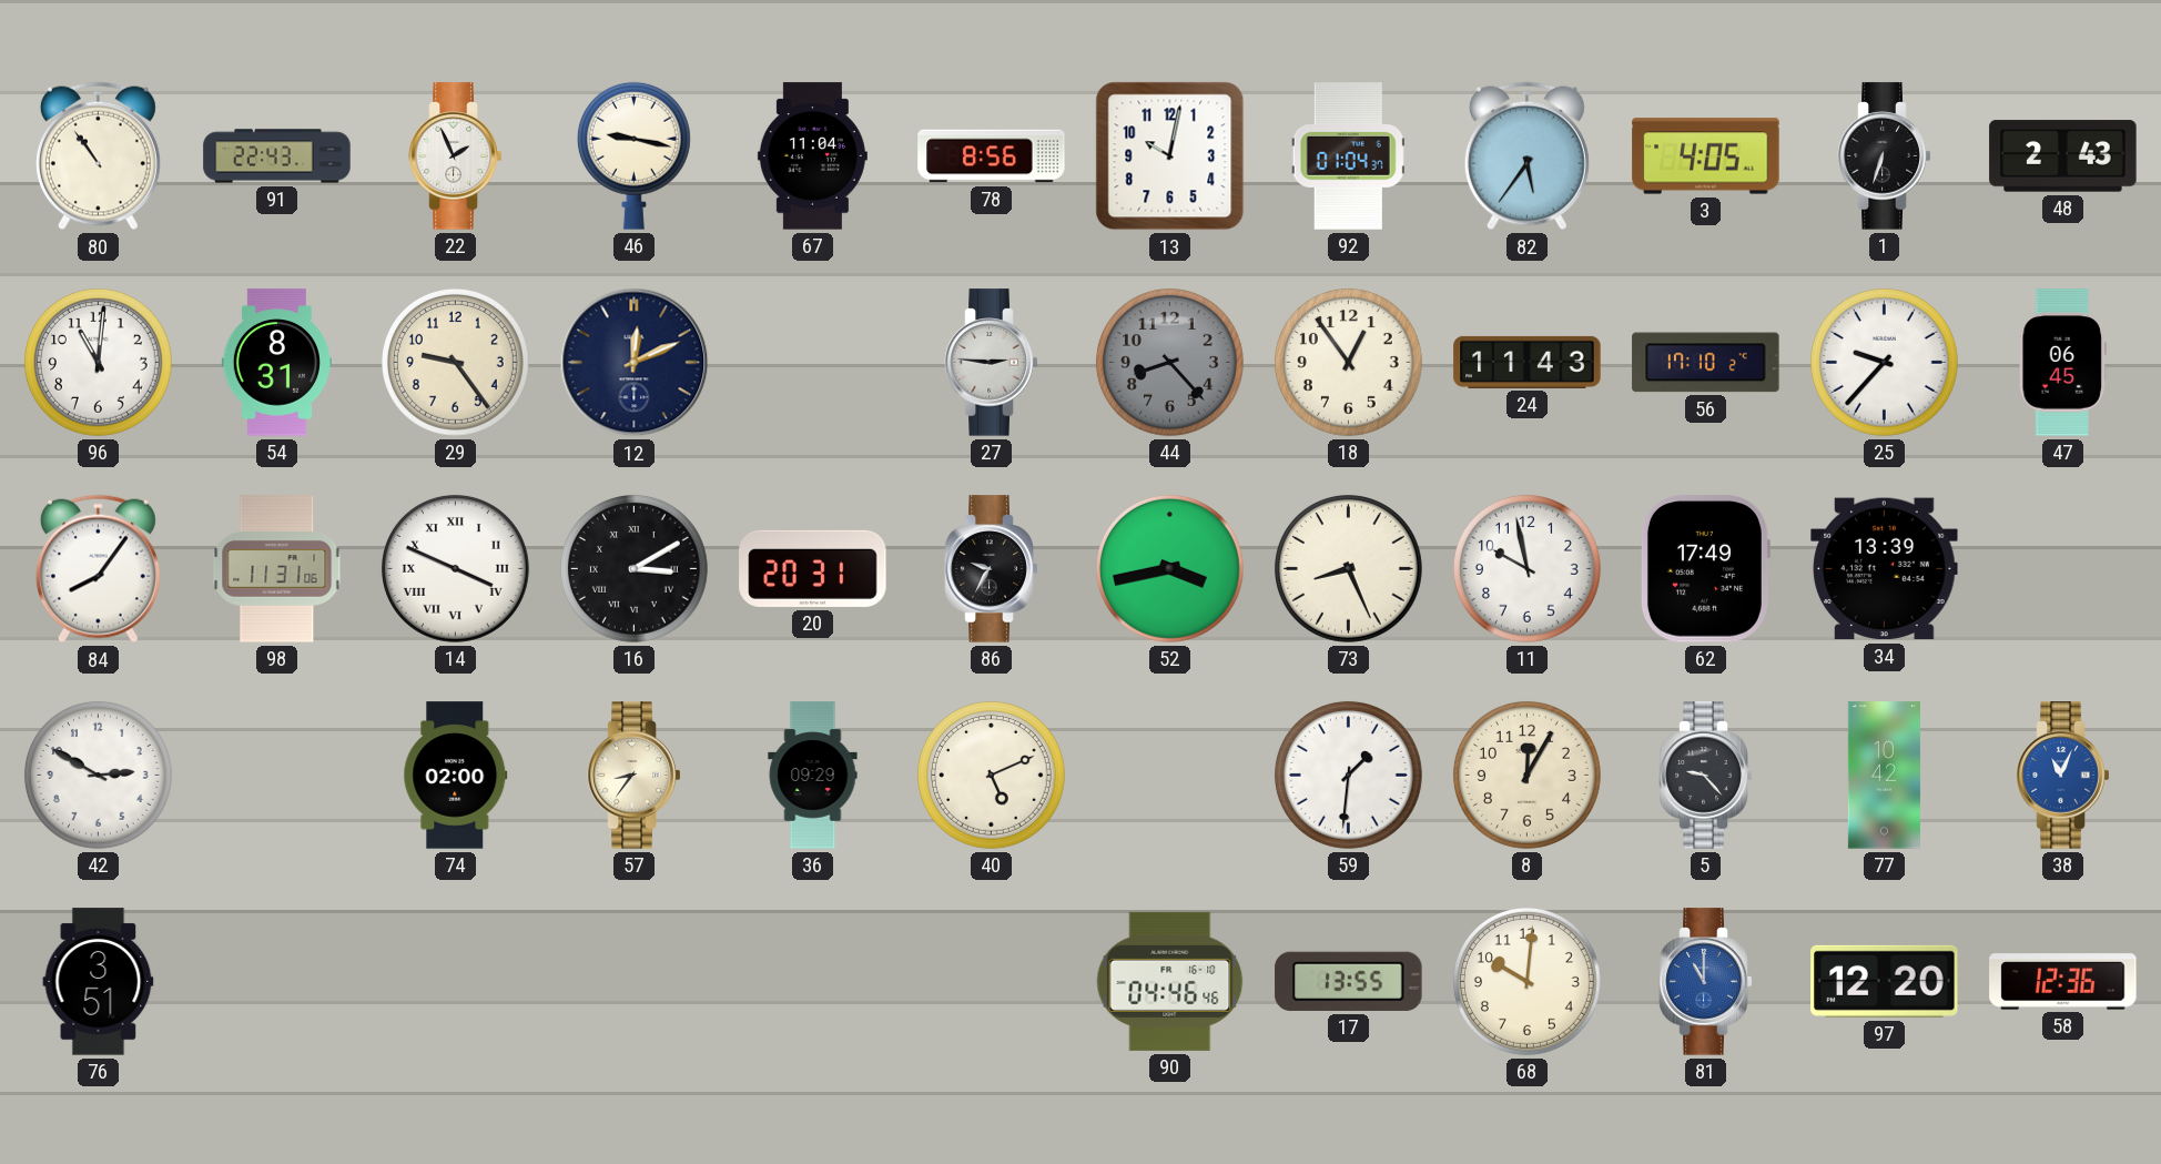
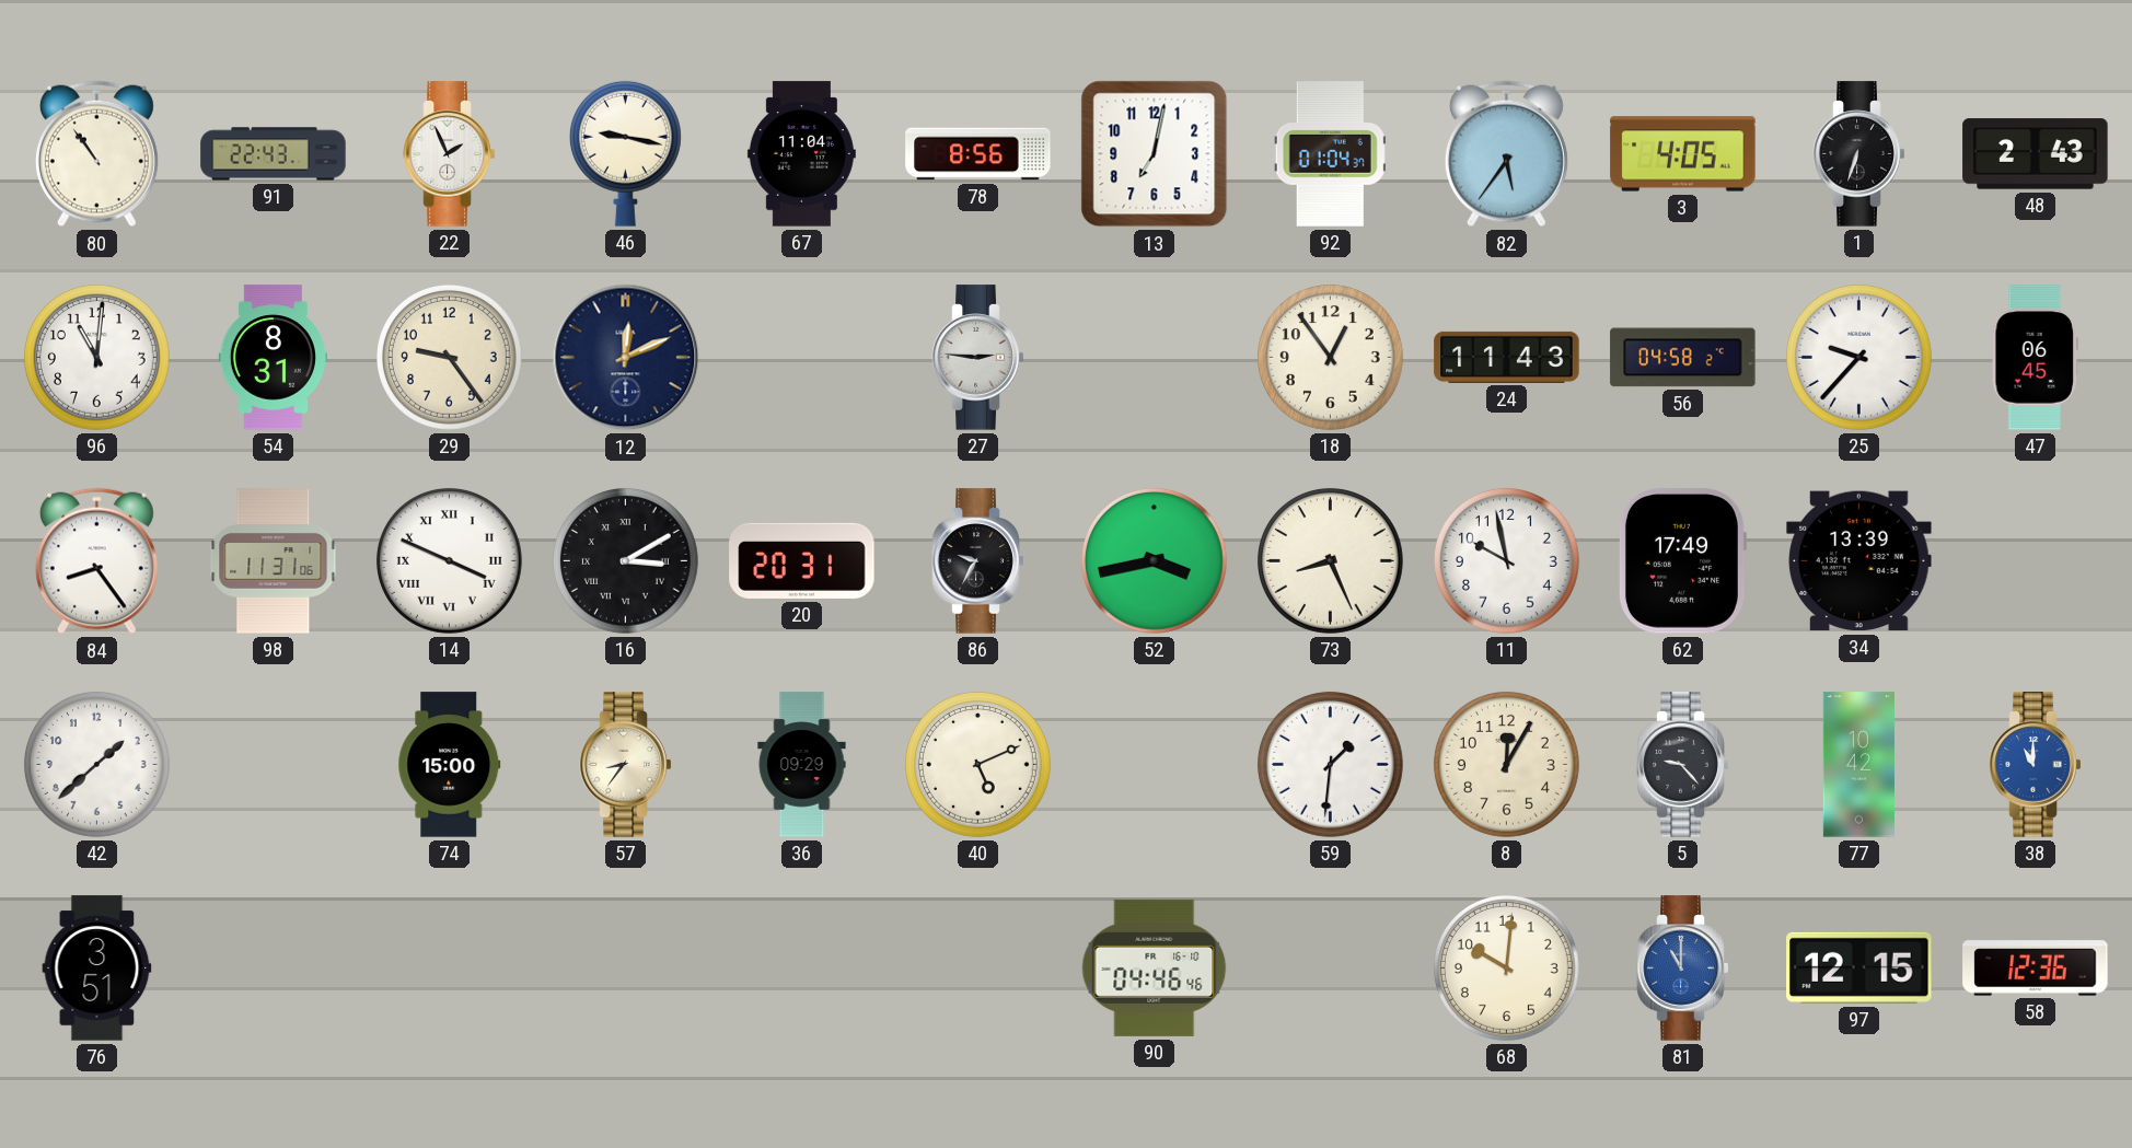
13: 10:02 -> 7:02
44: 8:23 -> none
56: 17:10 -> 04:58
84: 8:06 -> 8:24
42: 2:50 -> 1:38
74: 02:00 -> 15:00
38: 11:04 -> 11:00
17: 13:55 -> none
97: 12:20 -> 12:15
